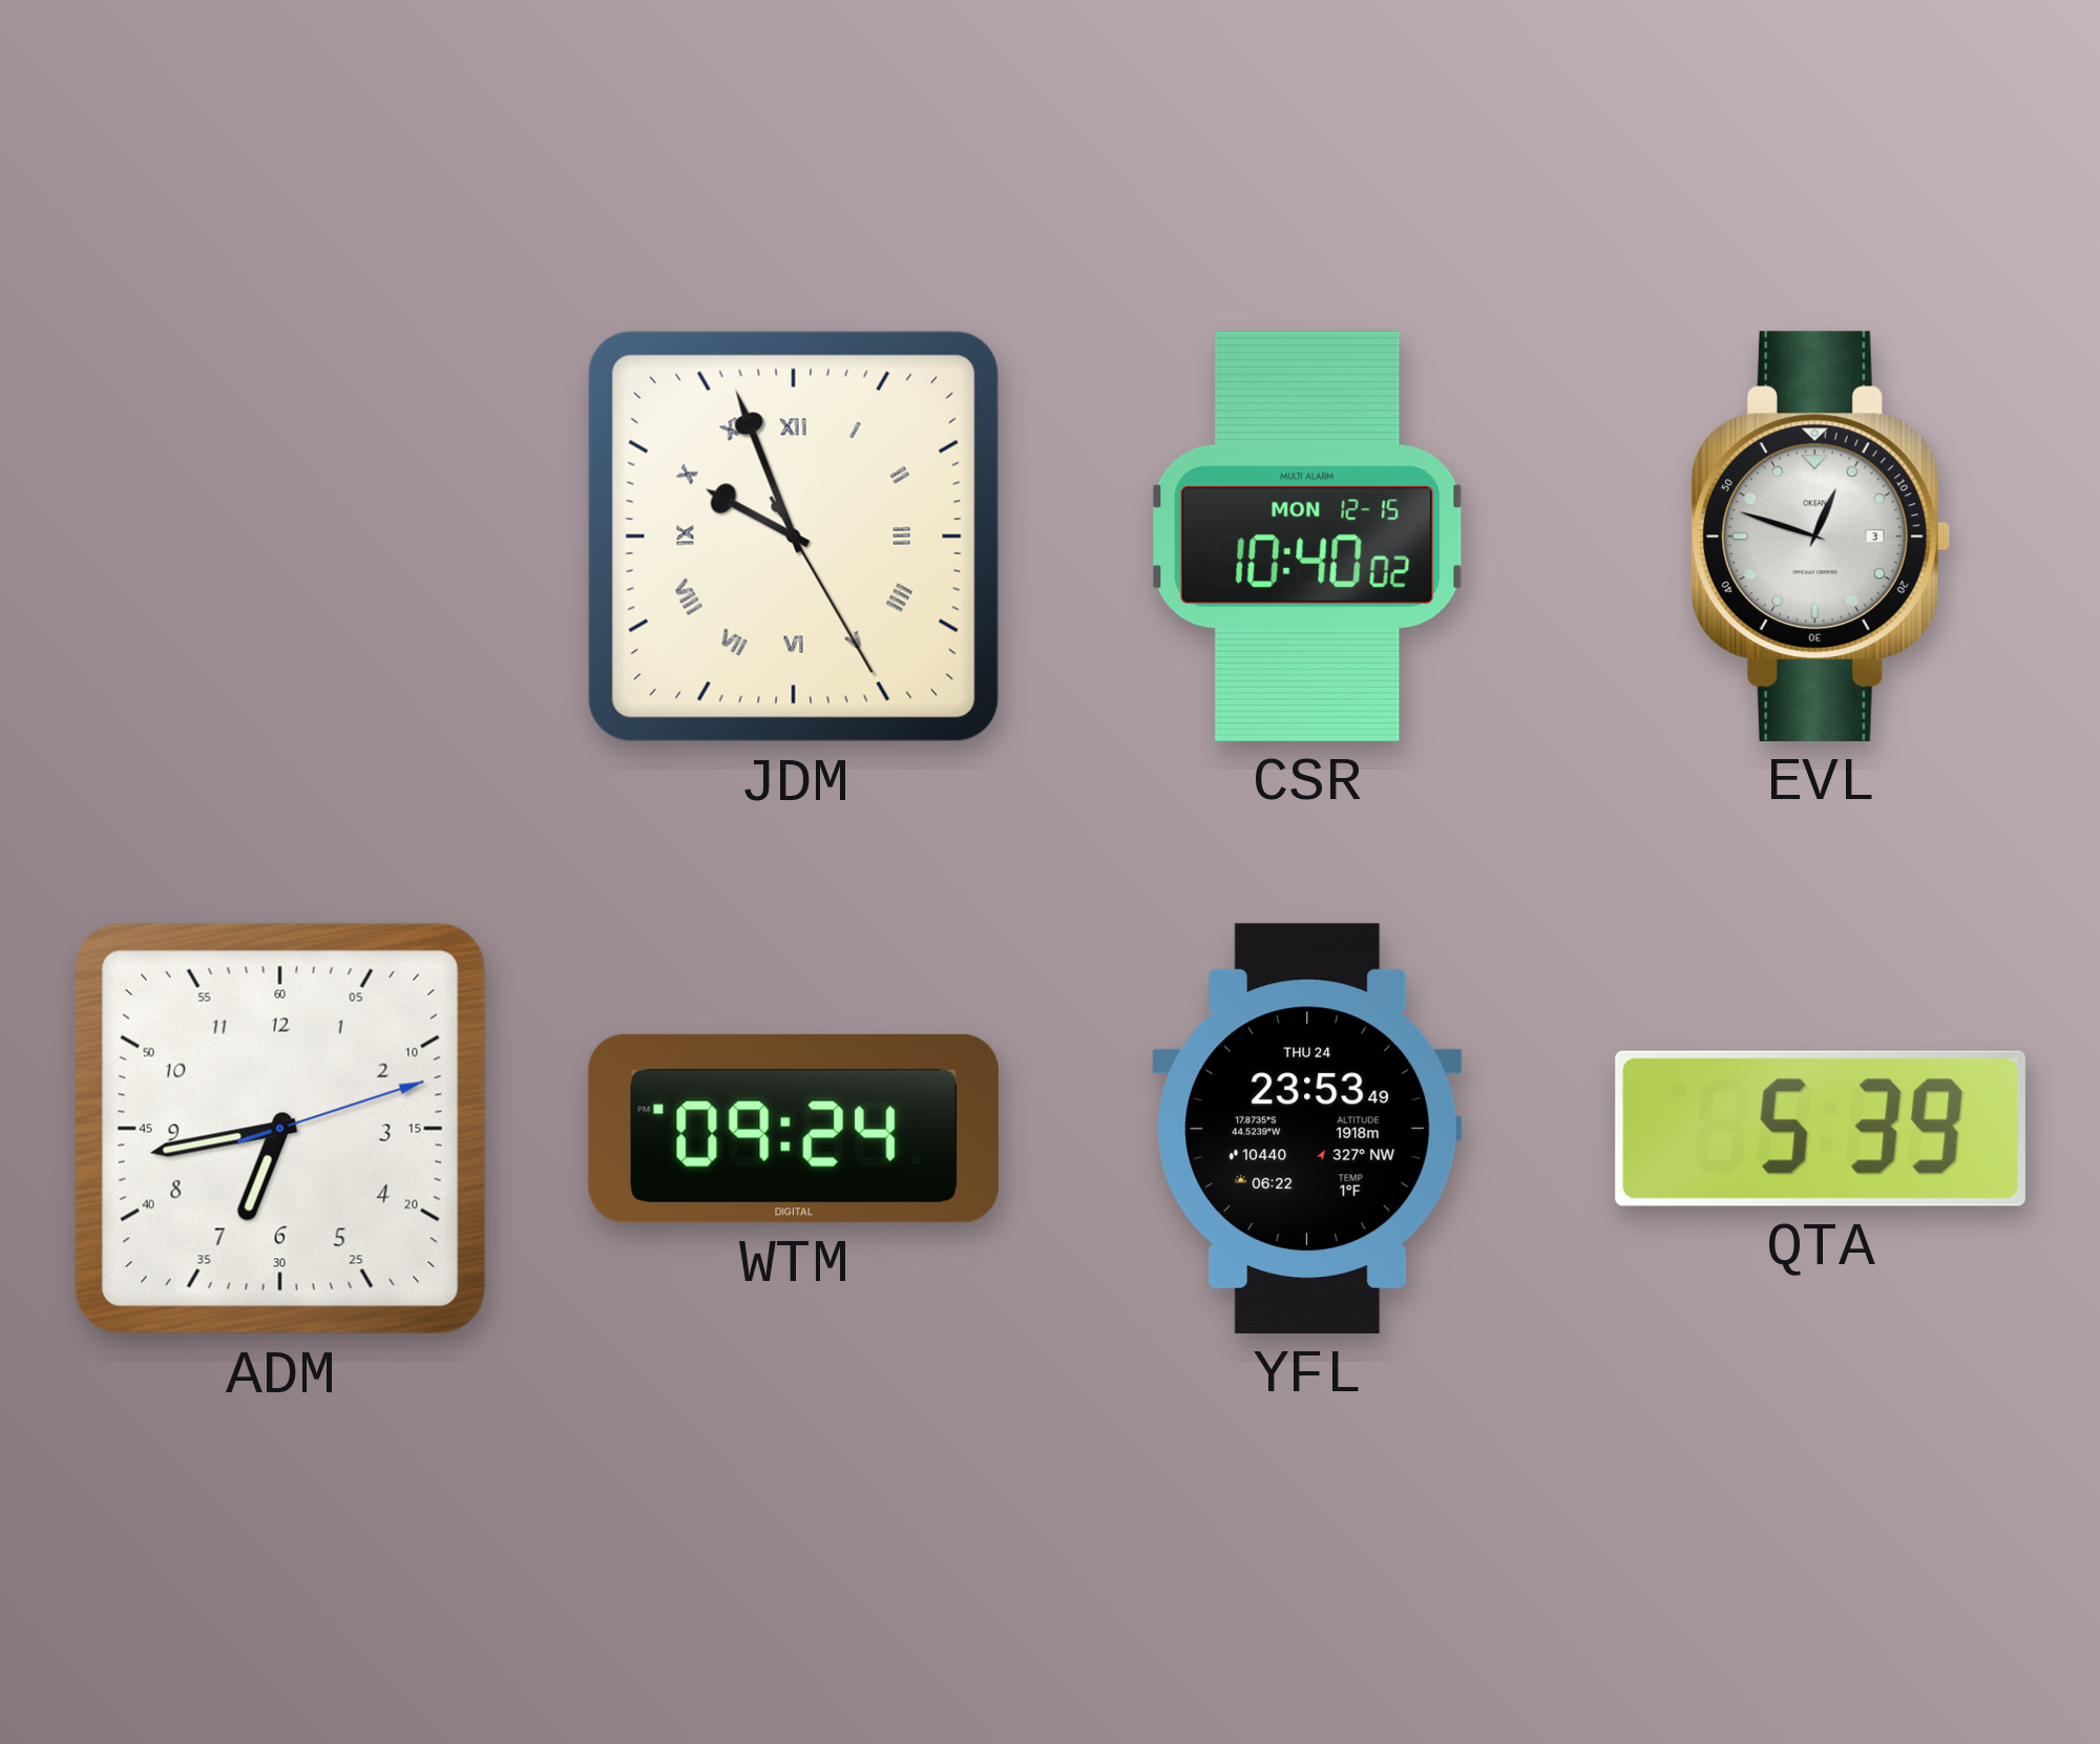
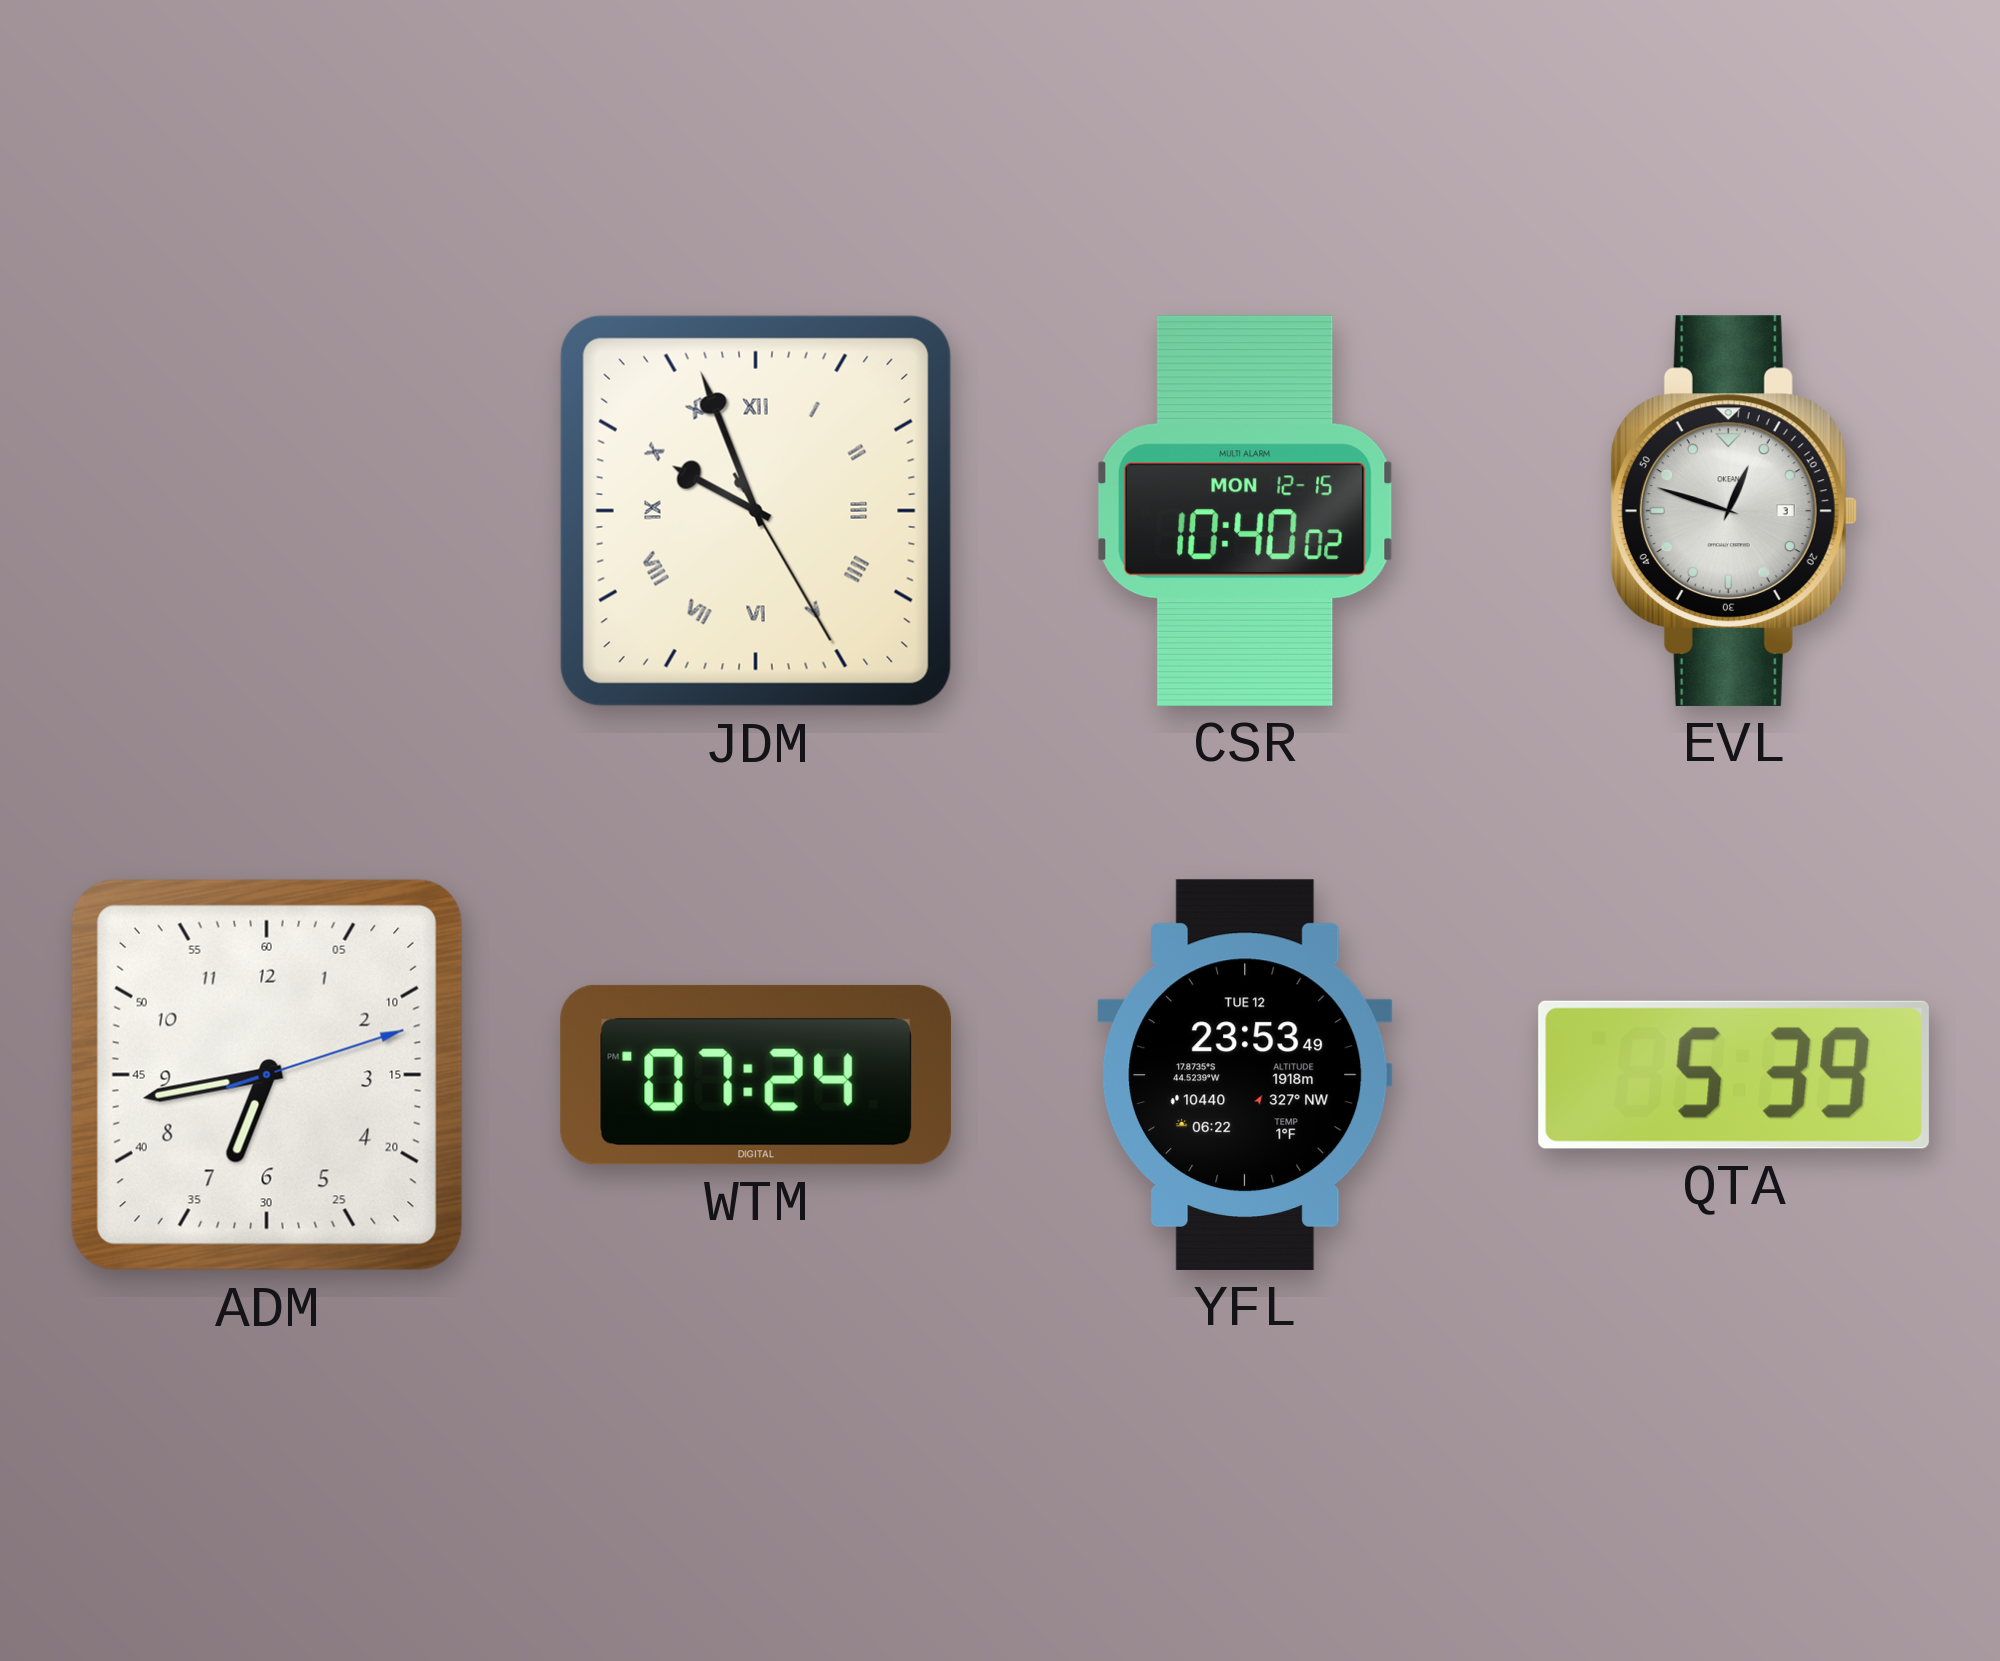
WTM: 09:24 -> 07:24
YFL date: THU 24 -> TUE 12
